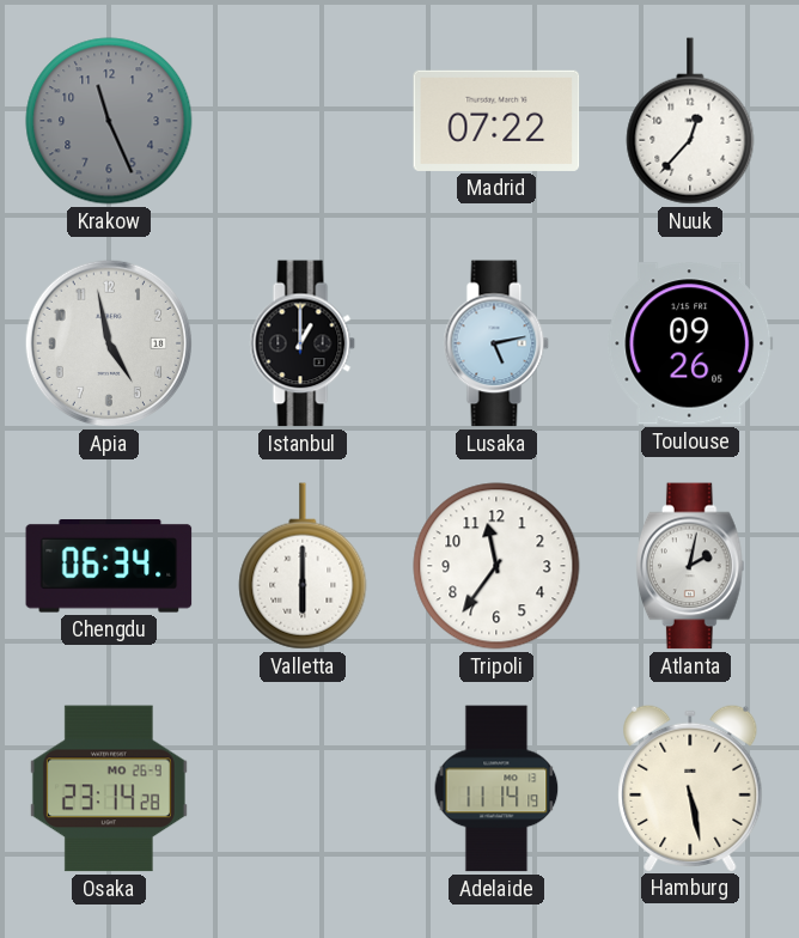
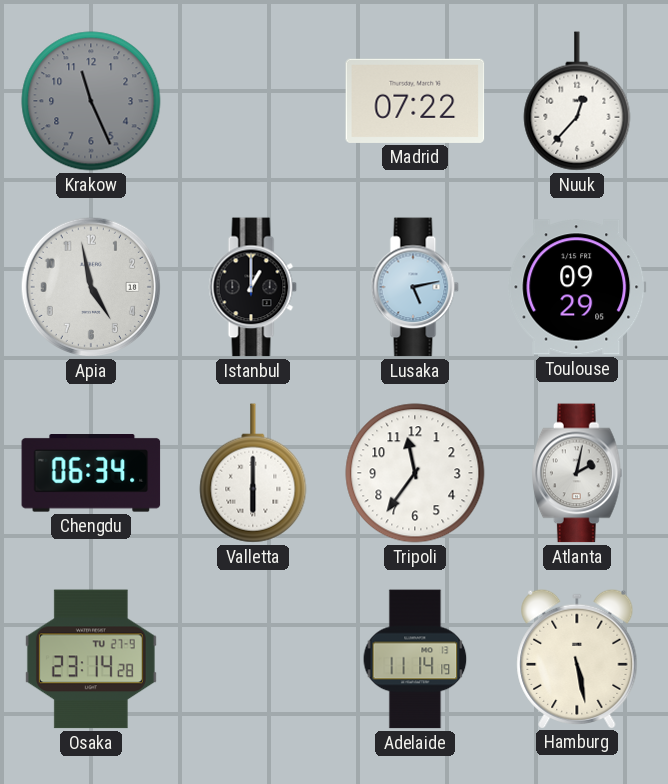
Toulouse: 09:26 -> 09:29
Osaka date: MO 26-9 -> TU 27-9
